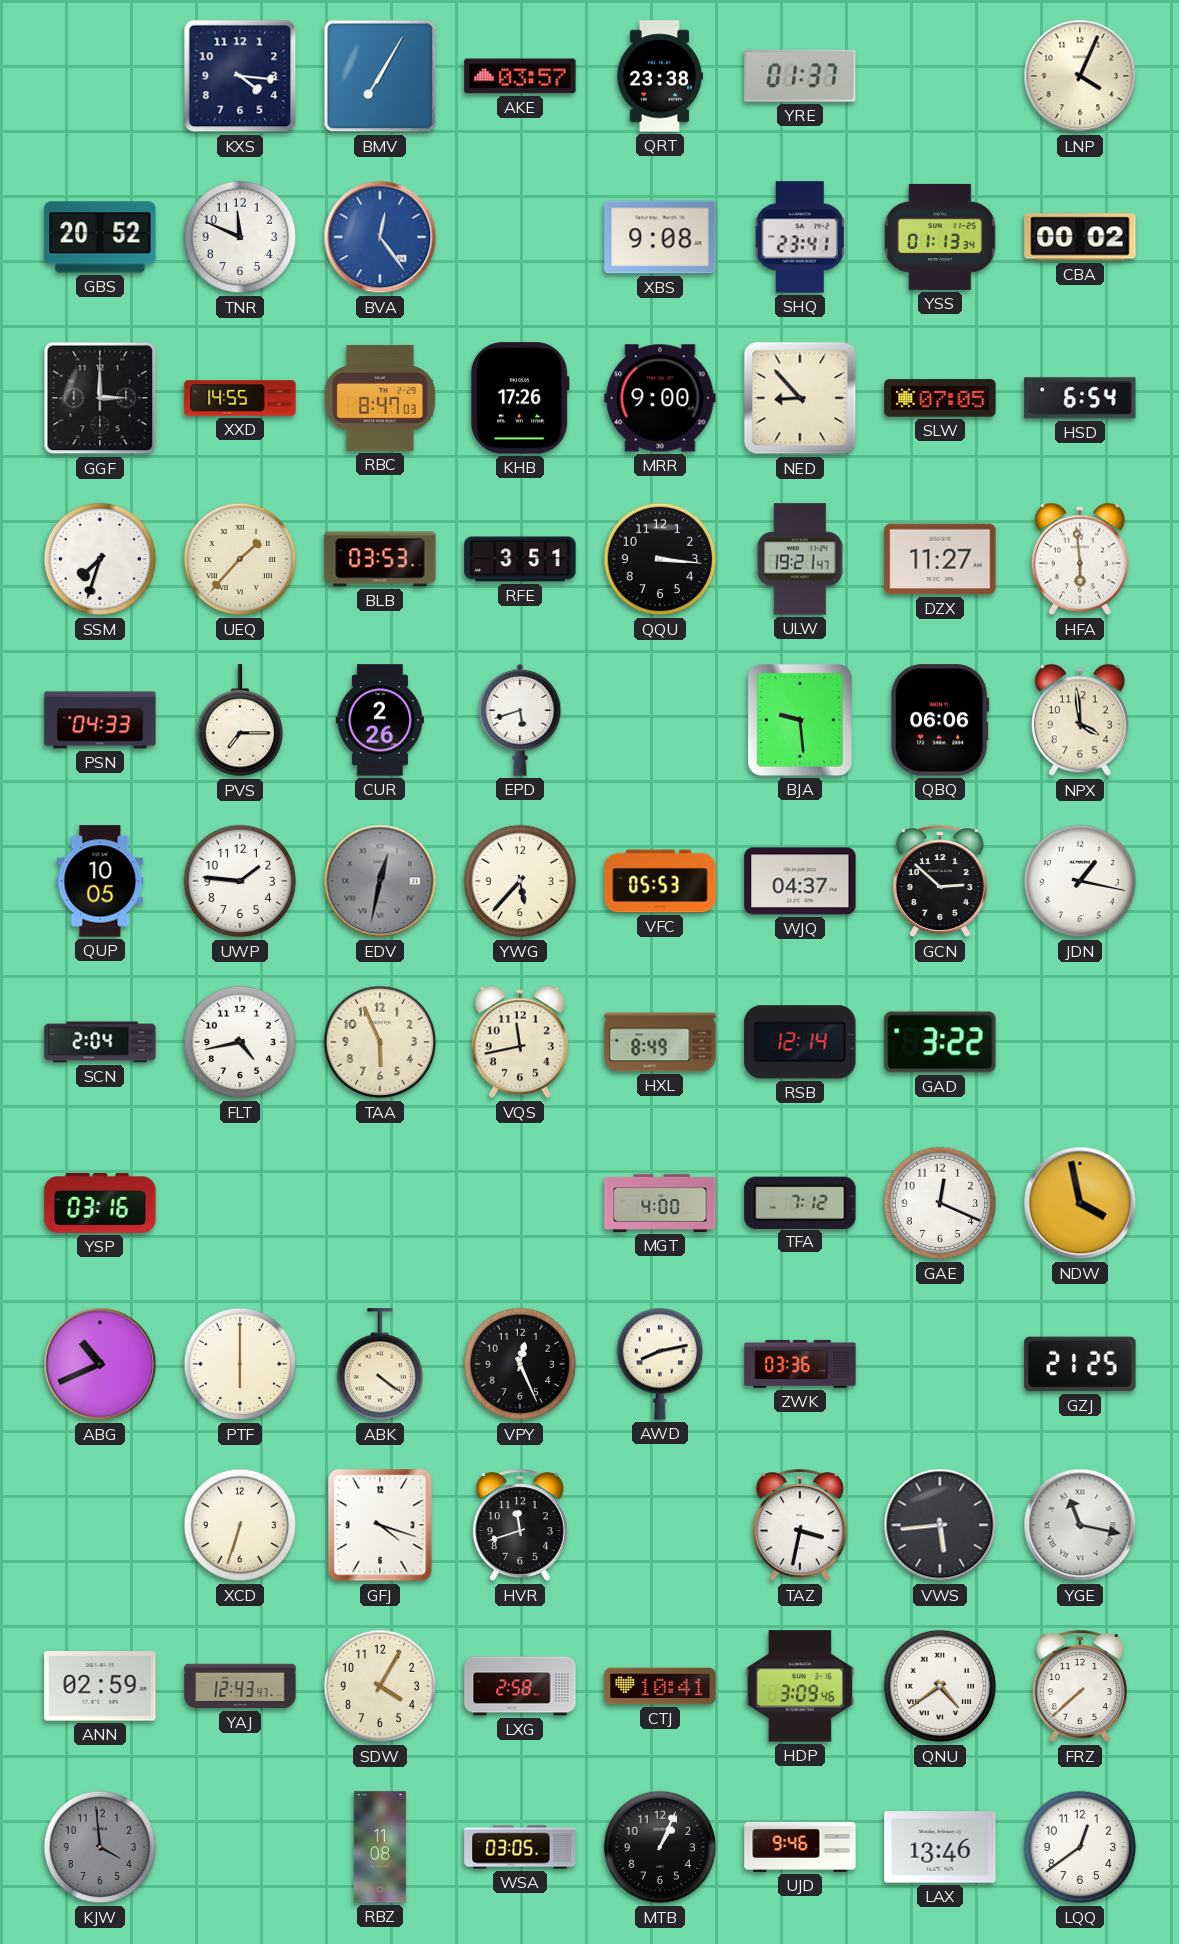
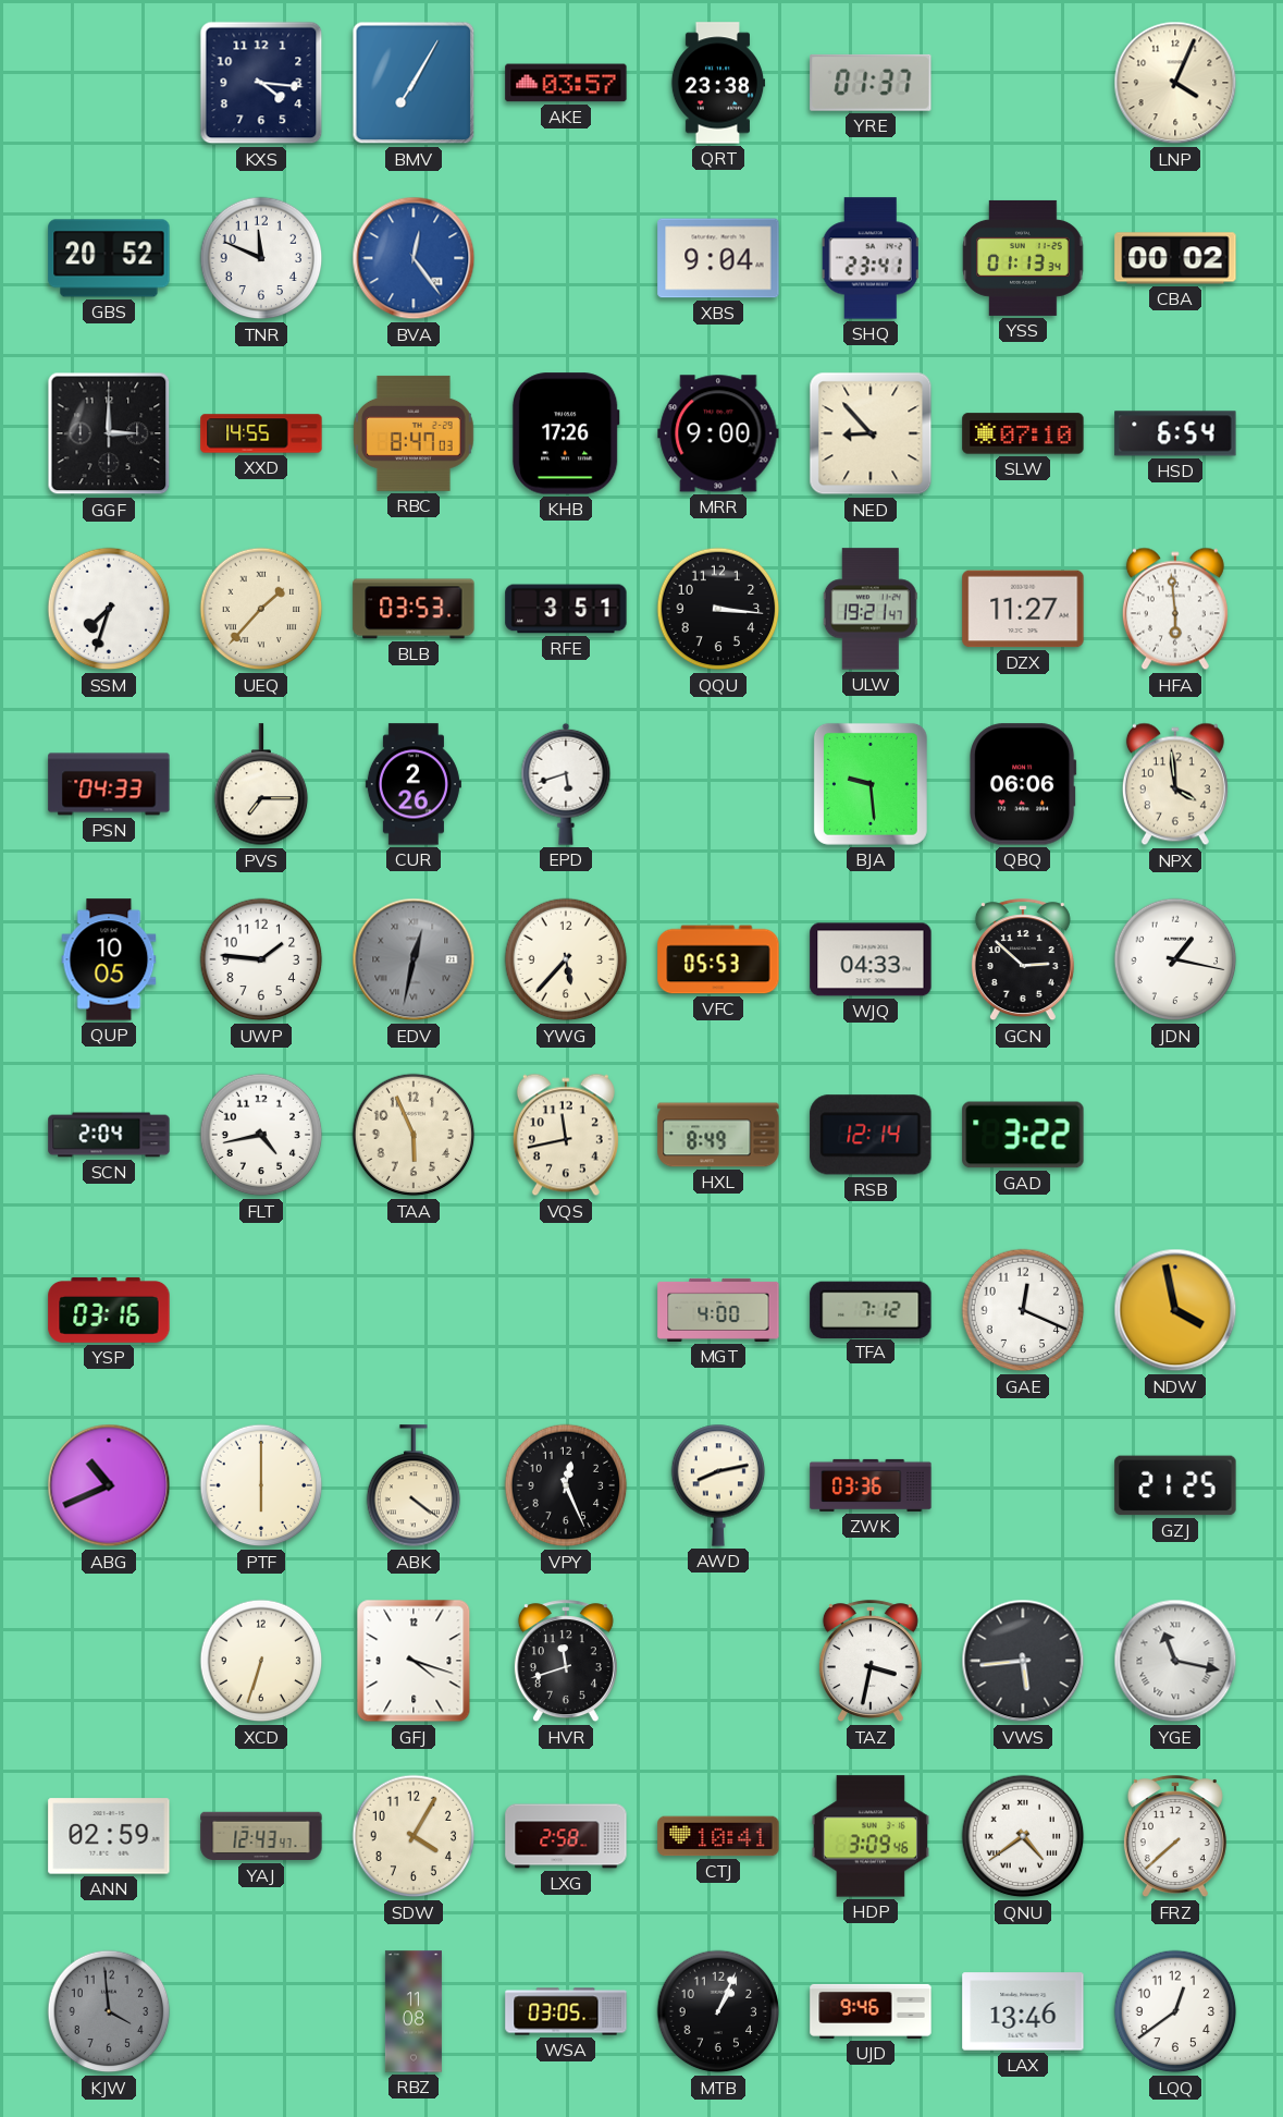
XBS: 9:08 -> 9:04
SLW: 07:05 -> 07:10
WJQ: 04:37 -> 04:33
